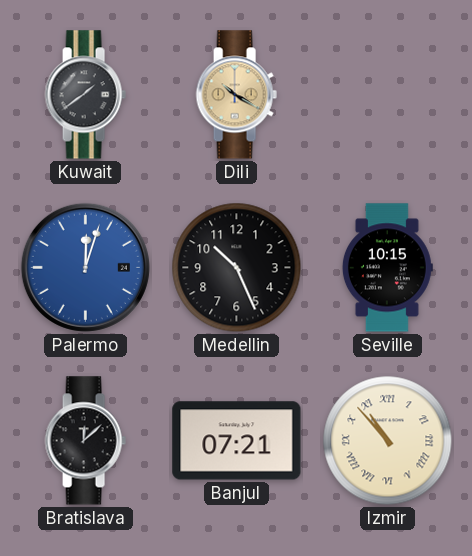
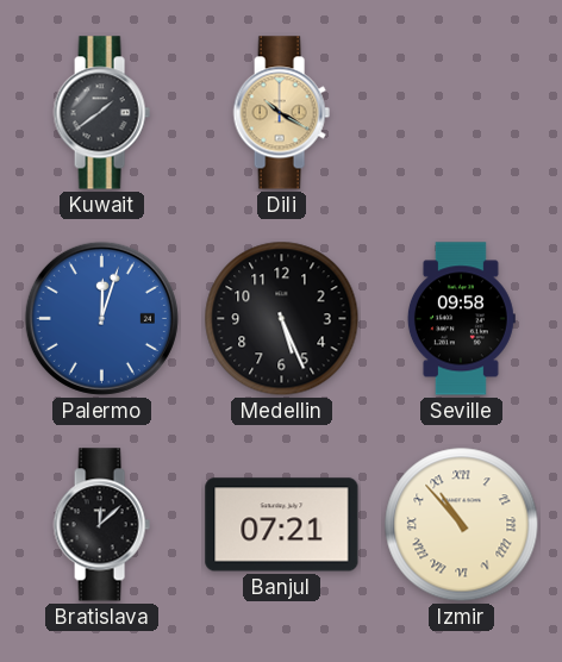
Medellin: 10:26 -> 5:26
Seville: 10:15 -> 09:58
